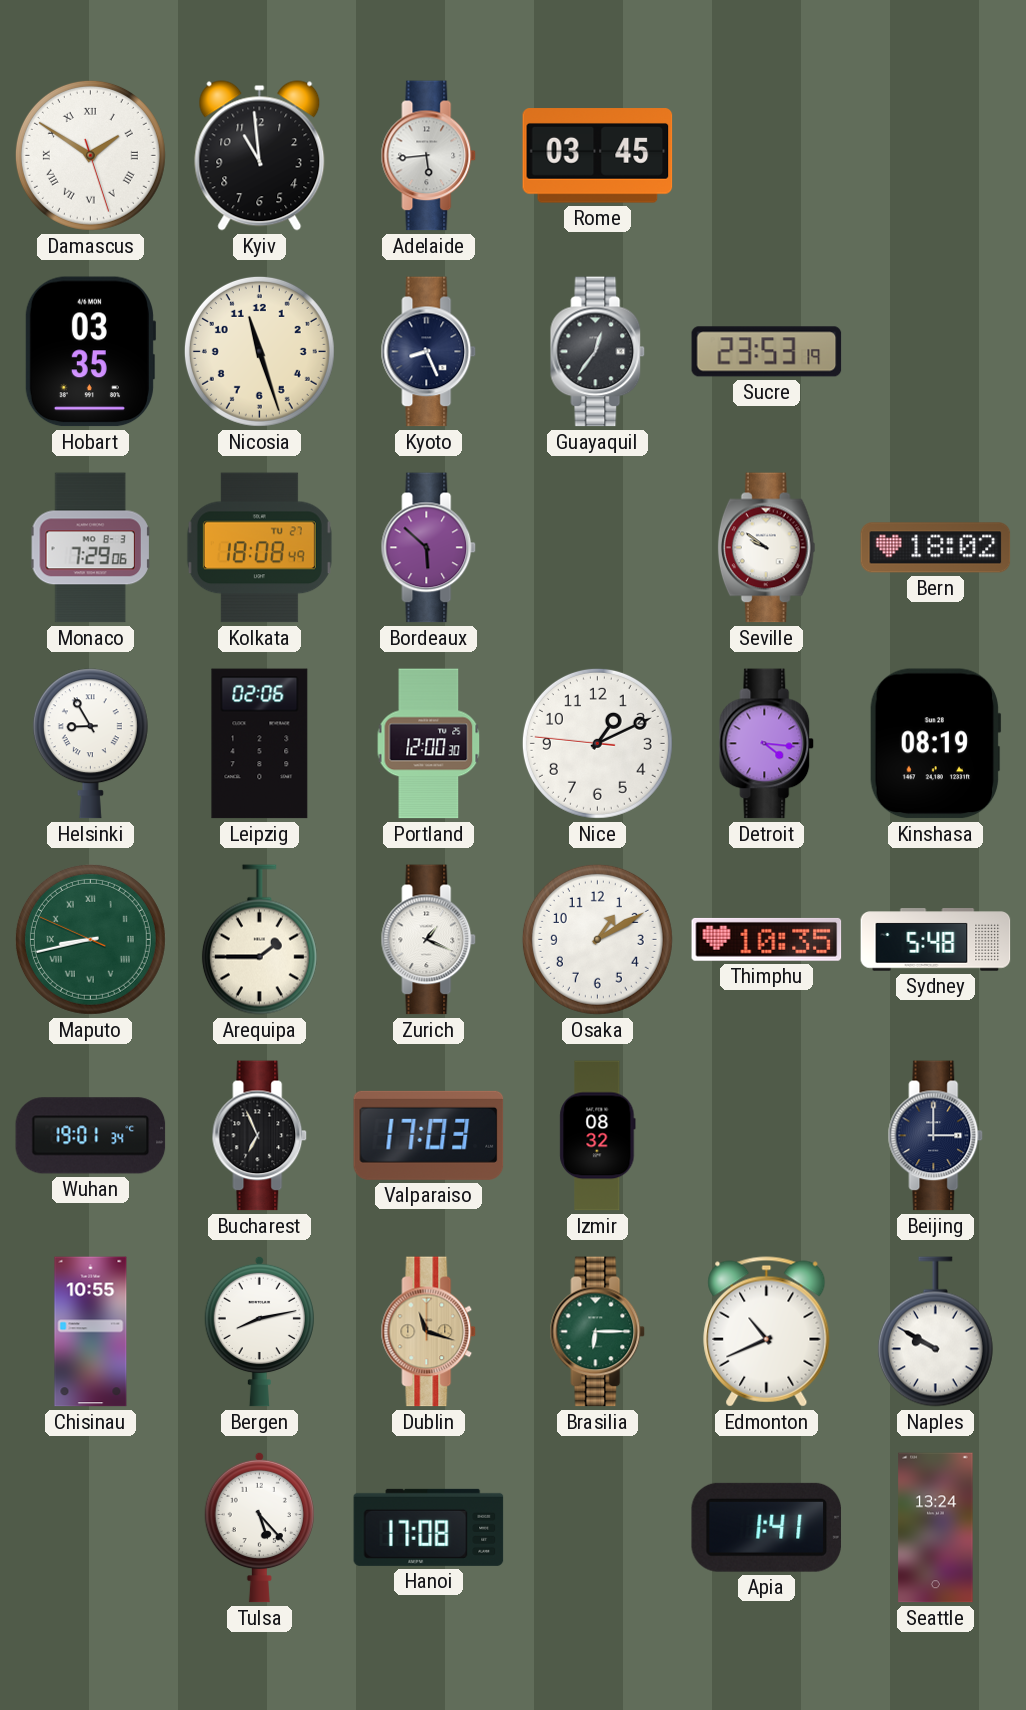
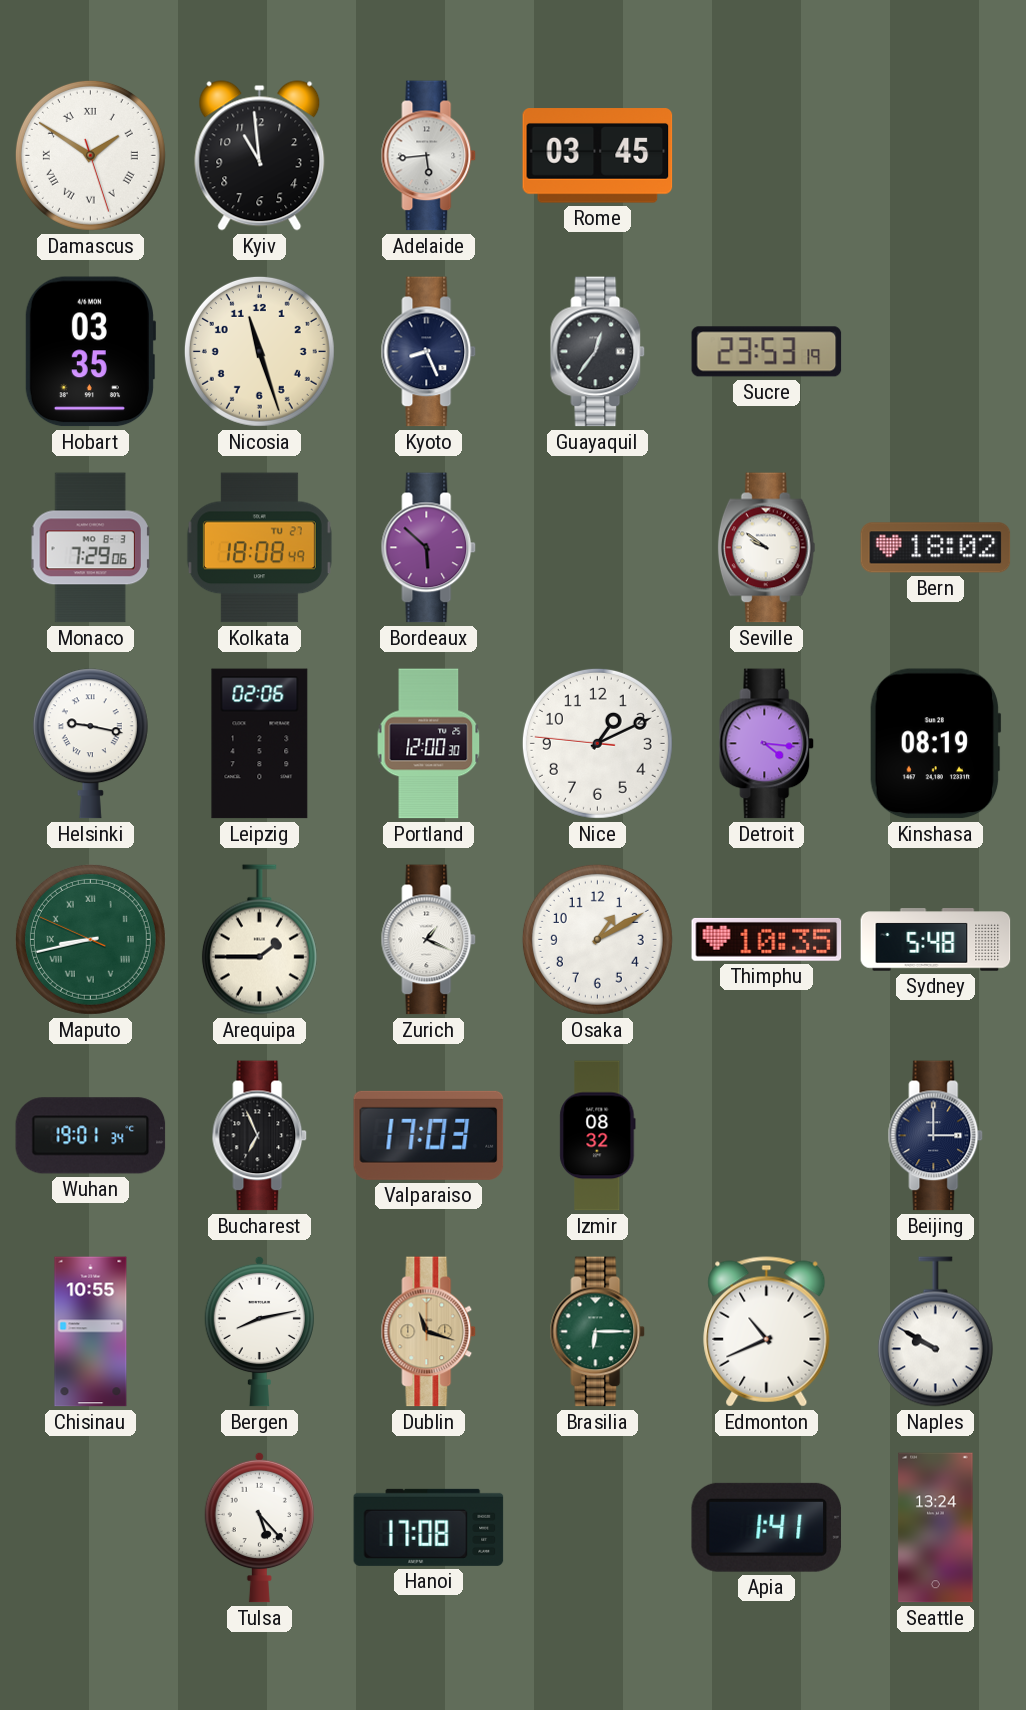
Helsinki: 8:55 -> 9:17
